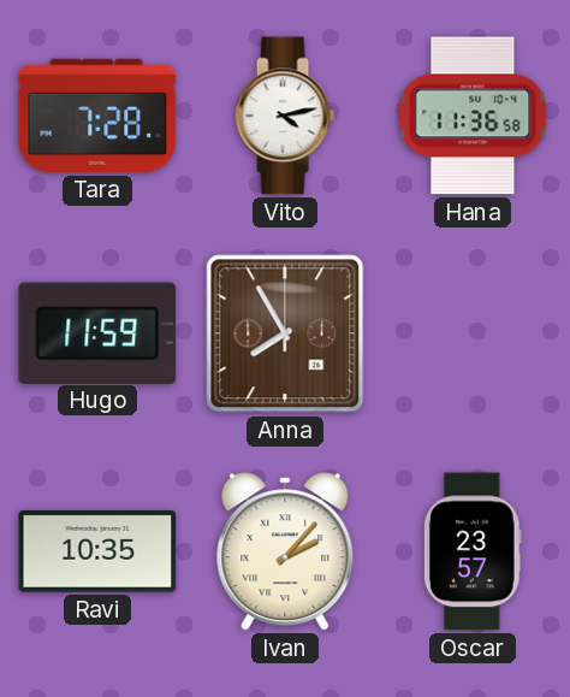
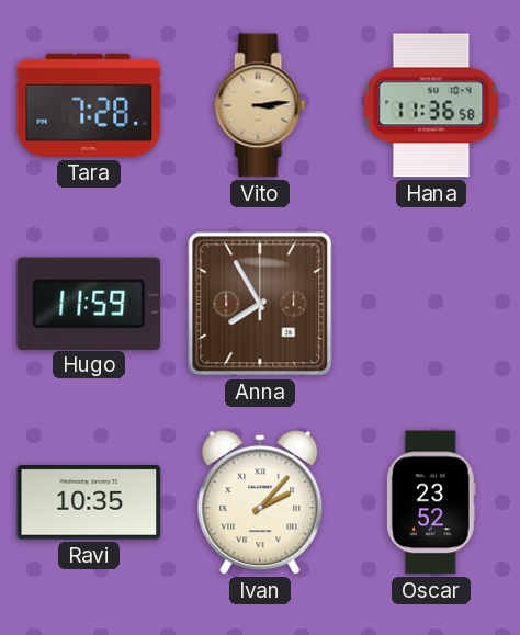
Vito: 4:13 -> 3:14
Vito dial: white -> champagne
Oscar: 23:57 -> 23:52
